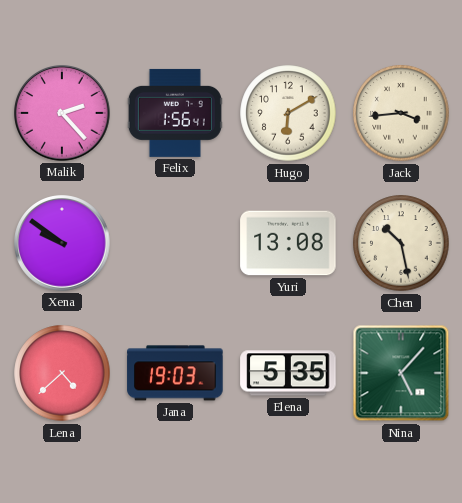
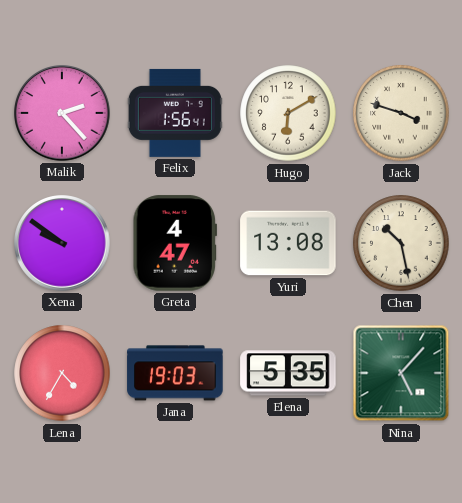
Jack: 3:44 -> 3:48
Greta: none -> 4:47
Lena: 4:38 -> 4:35
